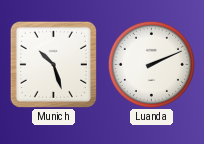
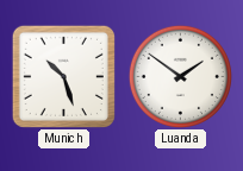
Luanda: 2:11 -> 1:51
